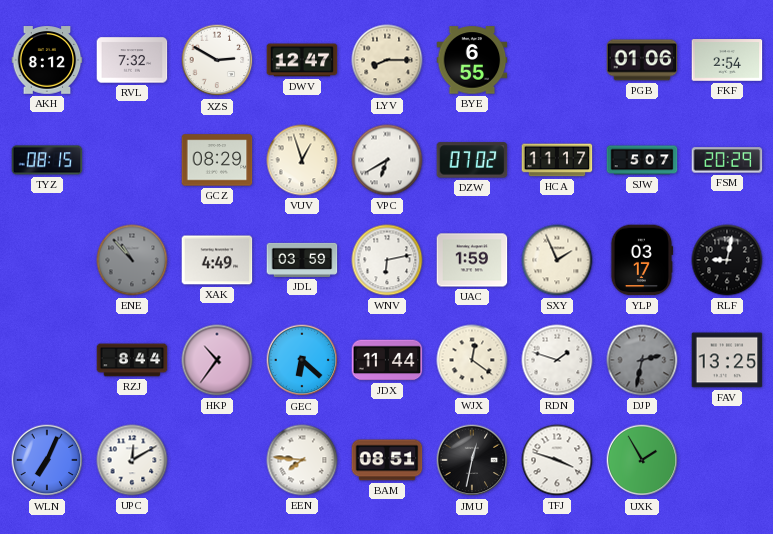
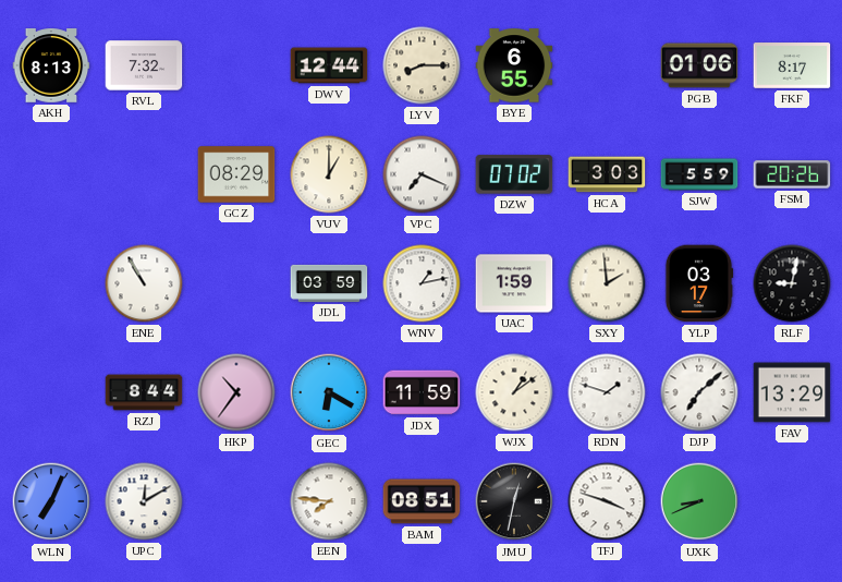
AKH: 8:12 -> 8:13
XZS: 2:50 -> none
DWV: 12:47 -> 12:44
FKF: 2:54 -> 8:17
TYZ: 08:15 -> none
VUV: 12:57 -> 1:00
VPC: 6:40 -> 7:19
HCA: 11:17 -> 3:03
SJW: 5:07 -> 5:59
FSM: 20:29 -> 20:26
ENE: 10:53 -> 10:55
ENE dial: grey -> white
XAK: 4:49 -> none
WNV: 6:13 -> 1:13
SXY: 1:56 -> 1:59
GEC: 6:22 -> 6:20
JDX: 11:44 -> 11:59
WJX: 12:21 -> 1:09
DJP: 2:32 -> 7:08
DJP dial: grey -> white
FAV: 13:25 -> 13:29
UXK: 1:55 -> 8:41
